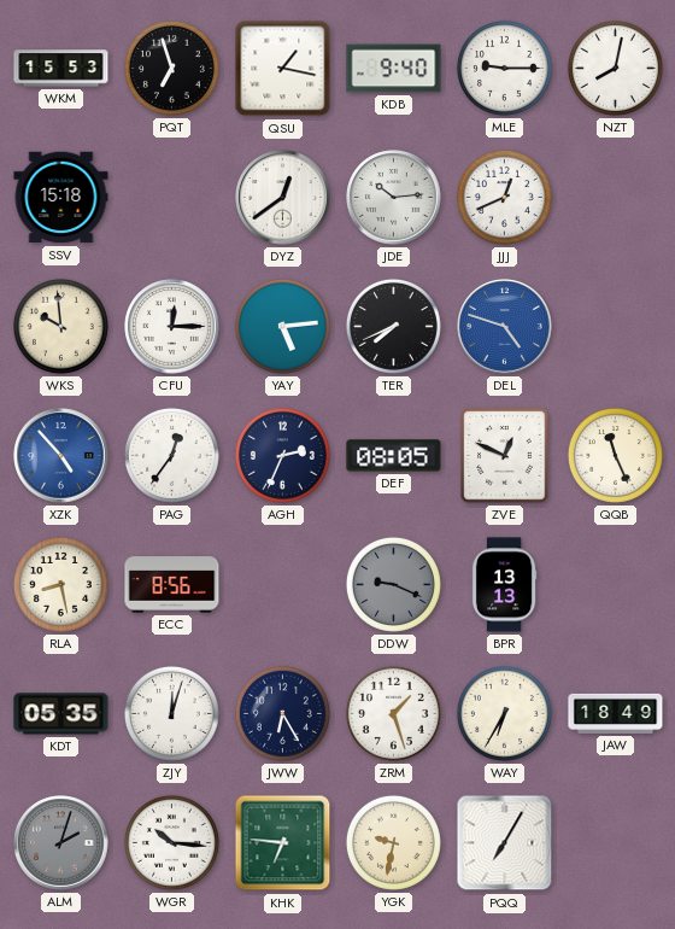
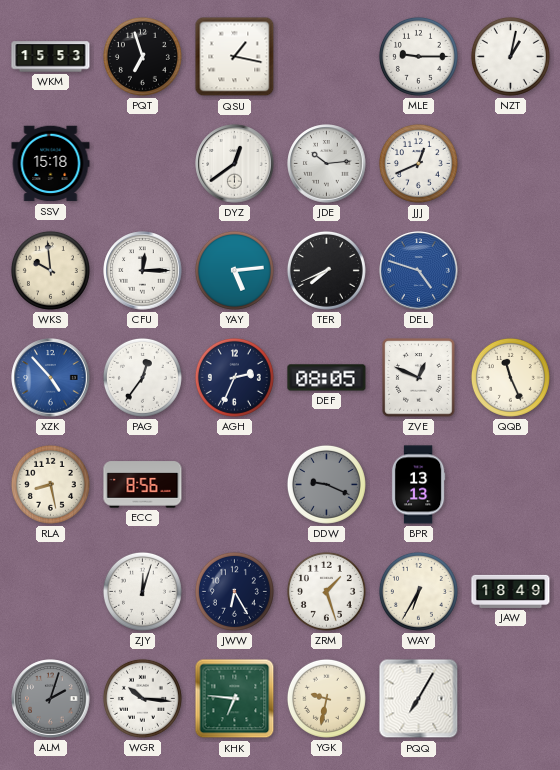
KDB: 9:40 -> none
NZT: 8:02 -> 1:02
KDT: 05:35 -> none
